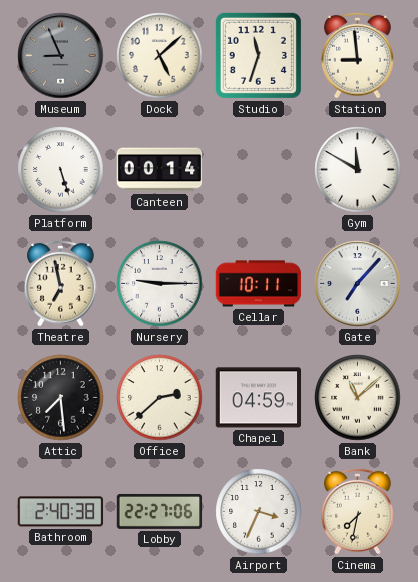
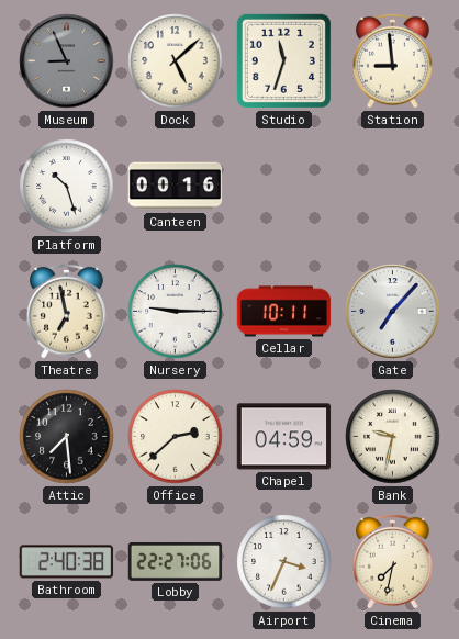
Platform: 5:27 -> 10:27
Canteen: 00:14 -> 00:16
Gym: 11:50 -> none
Bank: 11:08 -> 9:32
